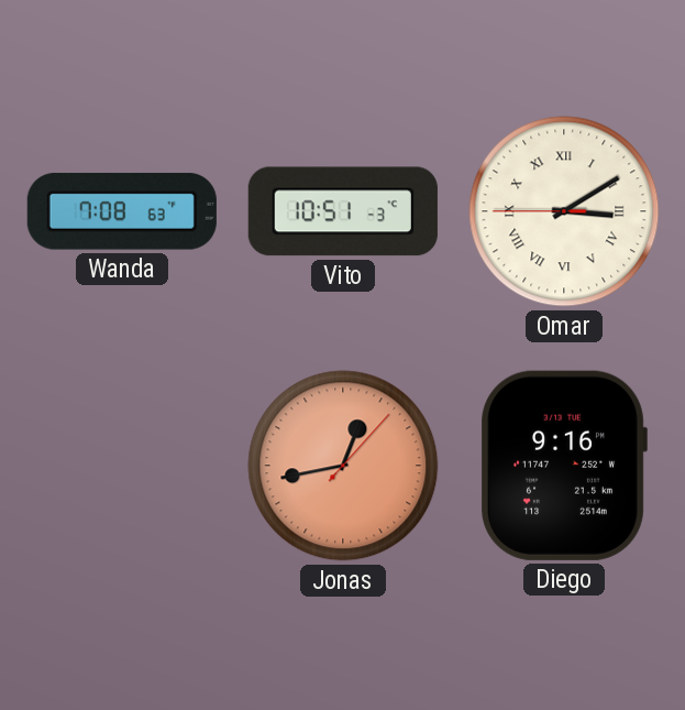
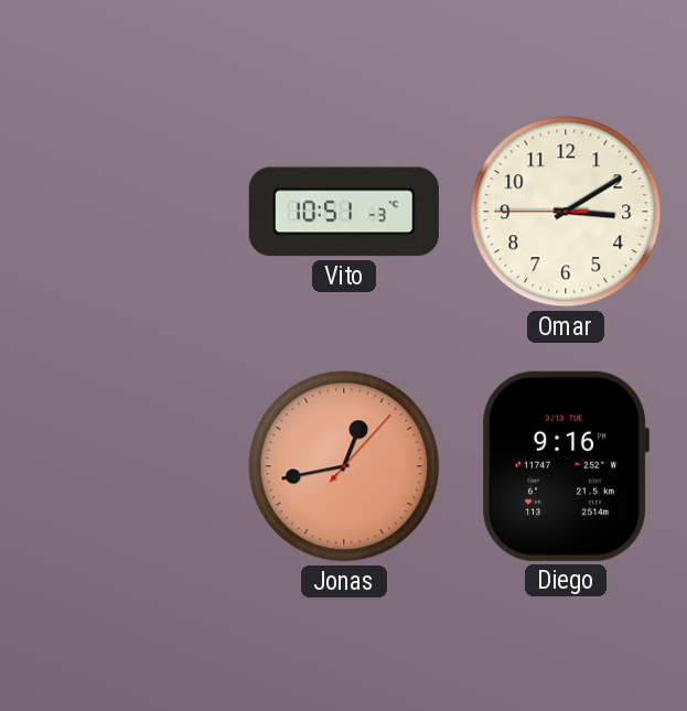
Wanda: 7:08 -> none
Omar numerals: Roman -> Arabic
